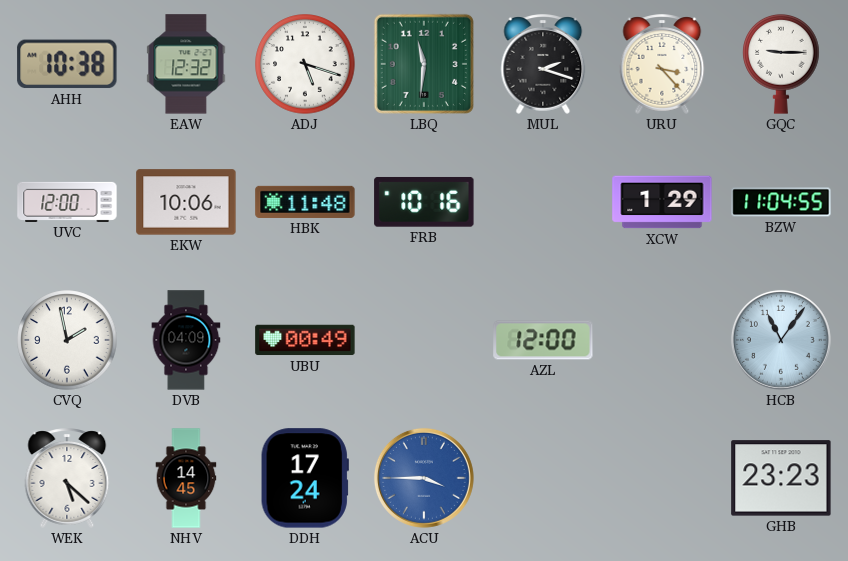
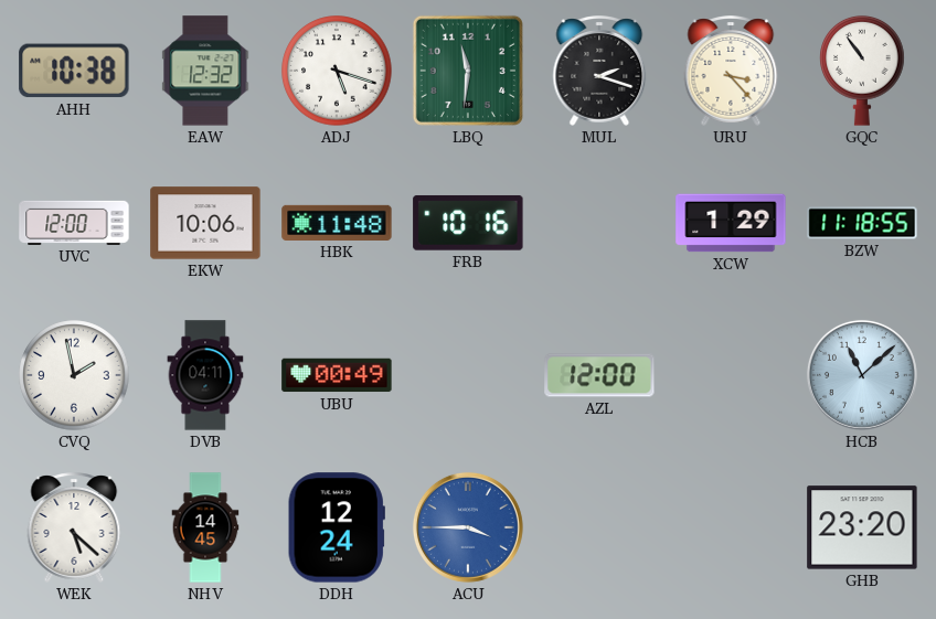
GQC: 9:15 -> 10:54
BZW: 11:04 -> 11:18
DVB: 04:09 -> 04:11
HCB: 11:06 -> 11:08
DDH: 17:24 -> 12:24
GHB: 23:23 -> 23:20
